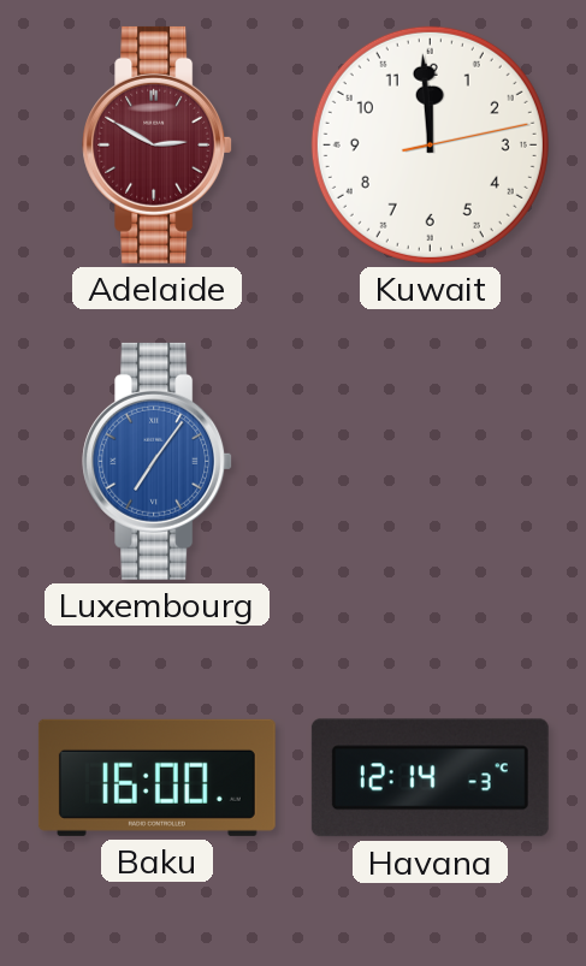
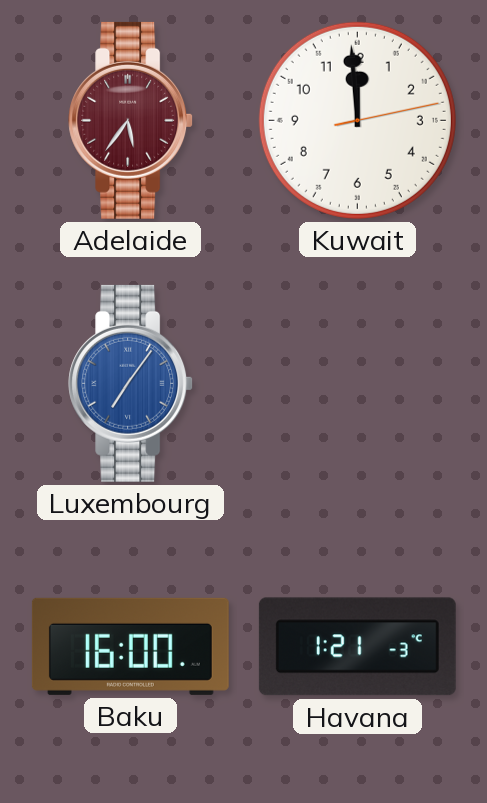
Adelaide: 2:50 -> 5:36
Havana: 12:14 -> 1:21
